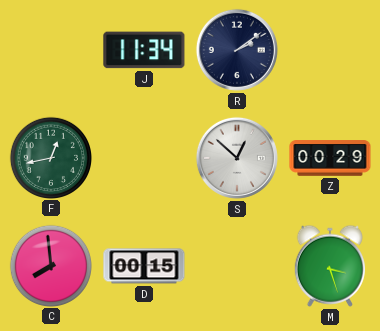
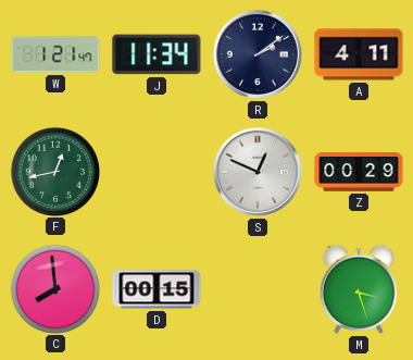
W: none -> 1:21
A: none -> 4:11
S: 12:52 -> 12:49
